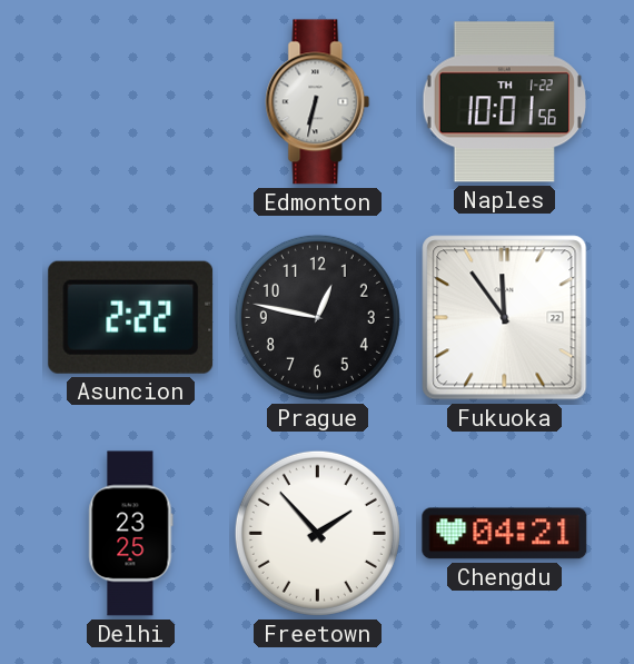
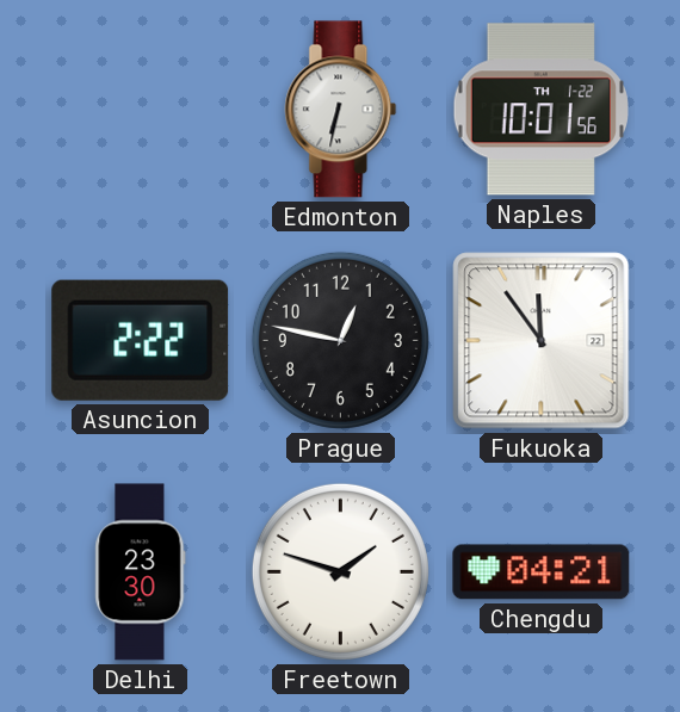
Delhi: 23:25 -> 23:30
Freetown: 1:53 -> 1:48
